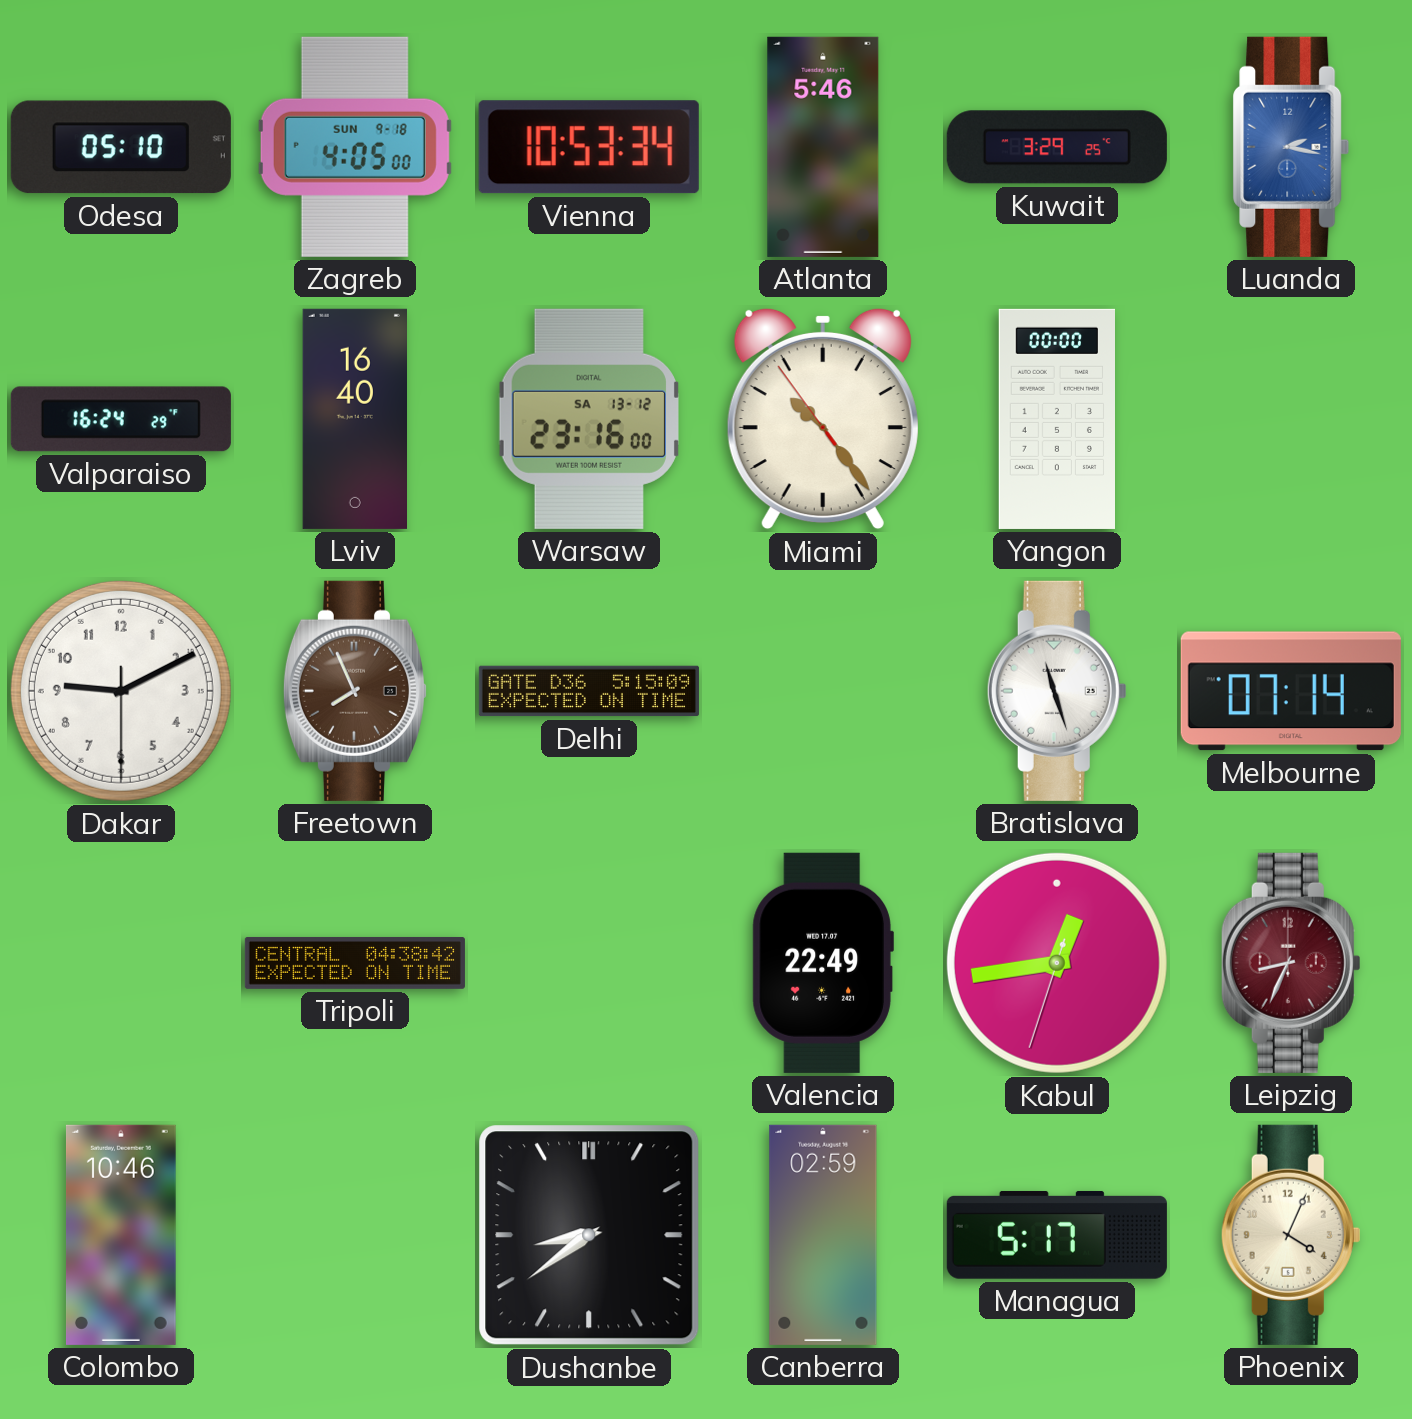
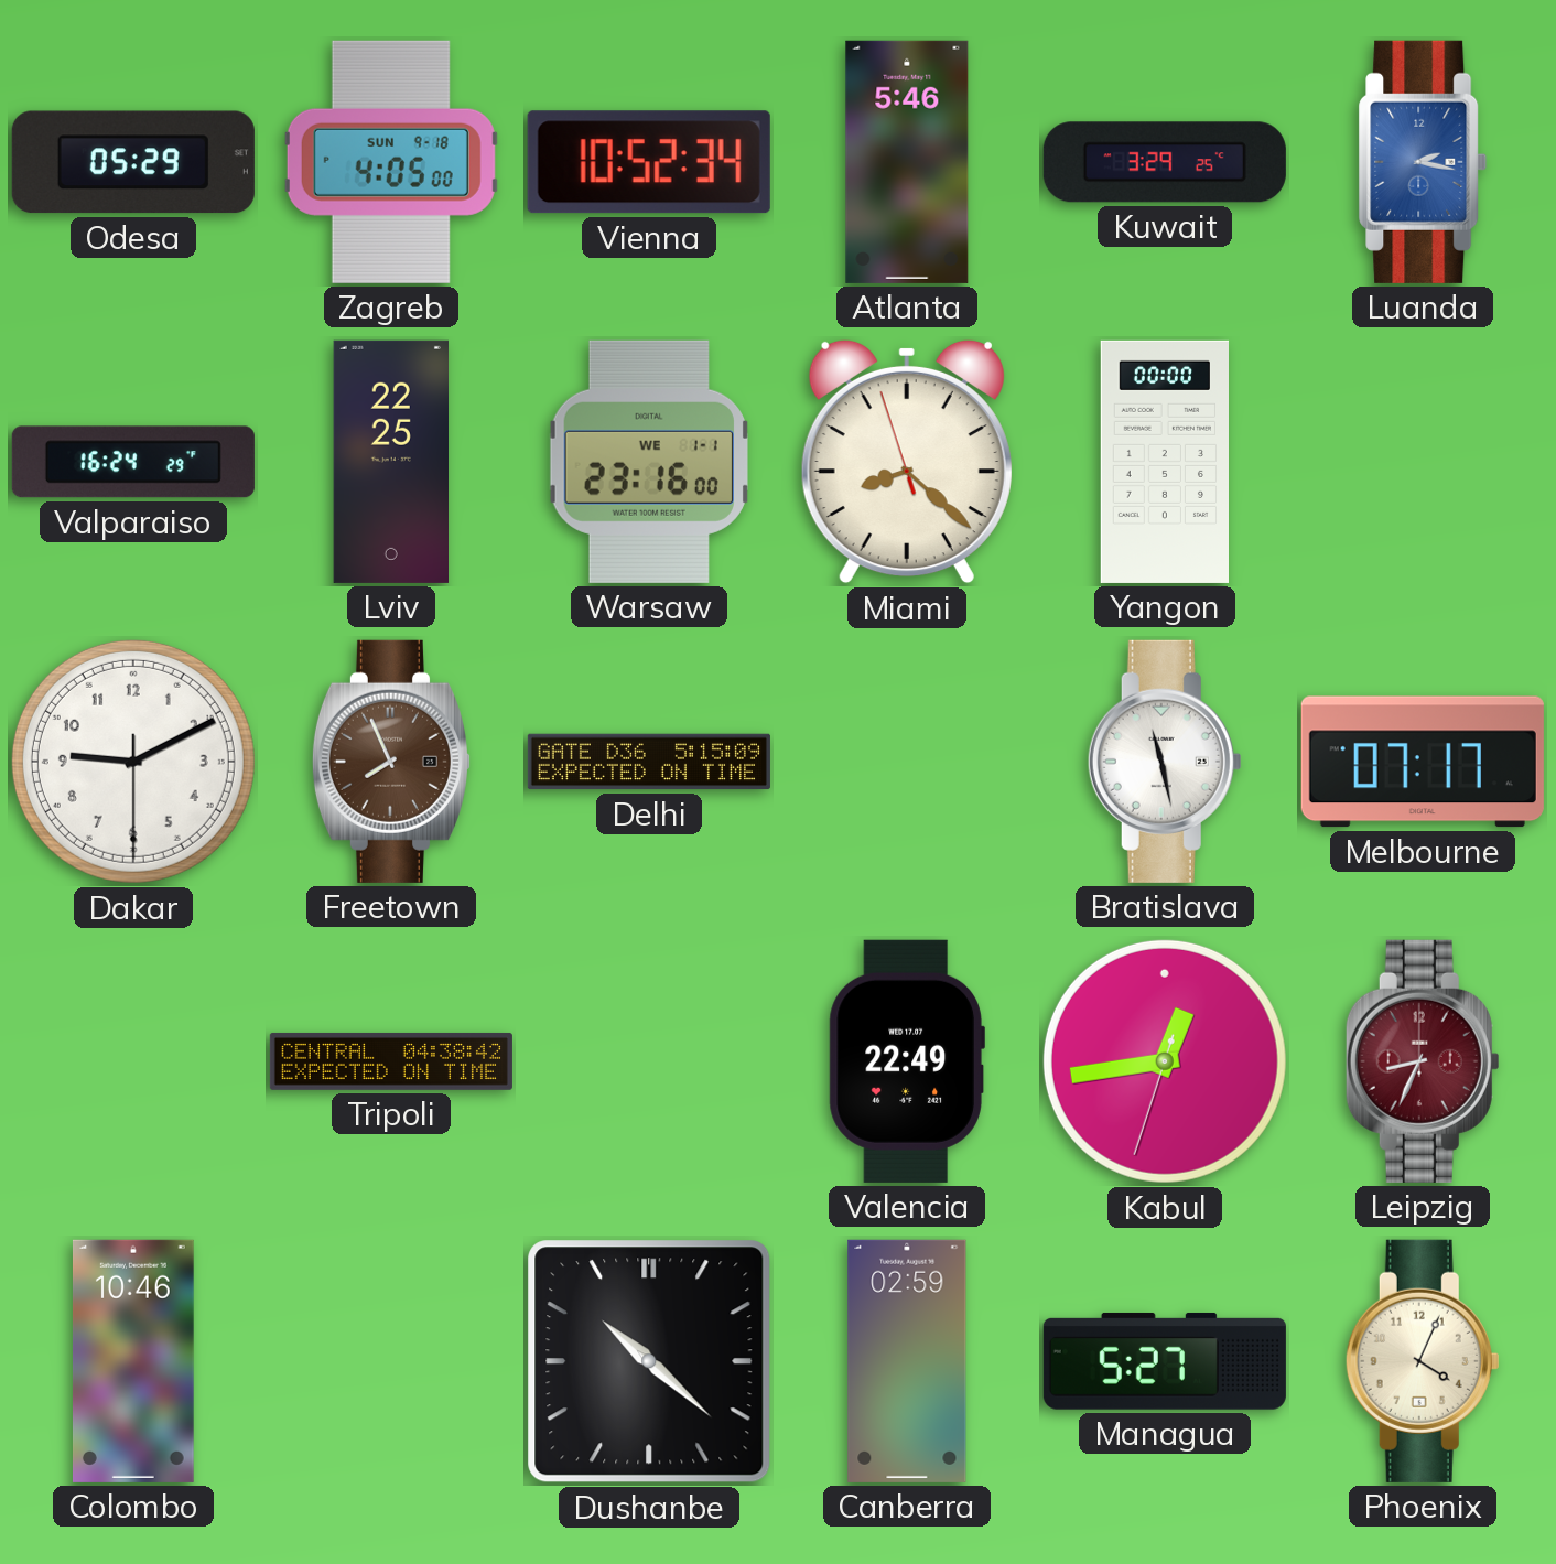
Odesa: 05:10 -> 05:29
Vienna: 10:53 -> 10:52
Lviv: 16:40 -> 22:25
Warsaw date: SA 13-12 -> WE 1-1
Miami: 10:23 -> 8:21
Bratislava: 11:27 -> 11:28
Melbourne: 07:14 -> 07:17
Dushanbe: 8:39 -> 10:22
Managua: 5:17 -> 5:27
